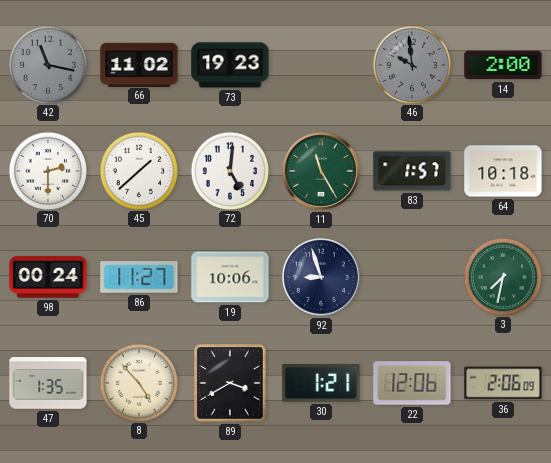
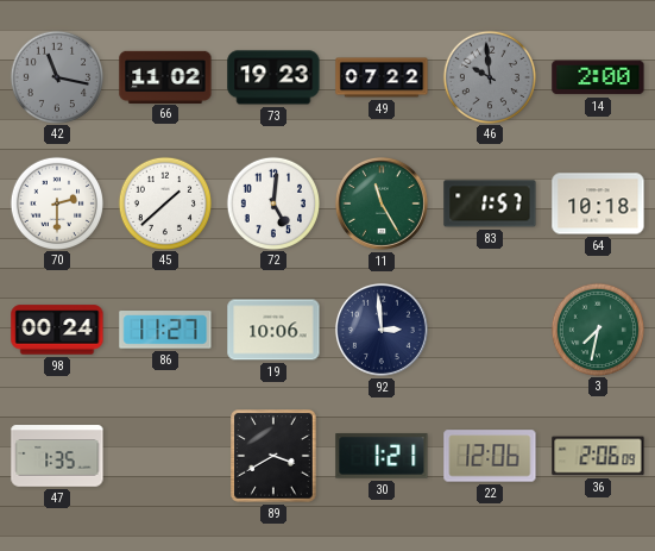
49: none -> 07:22
92: 8:57 -> 2:59
8: 4:53 -> none
